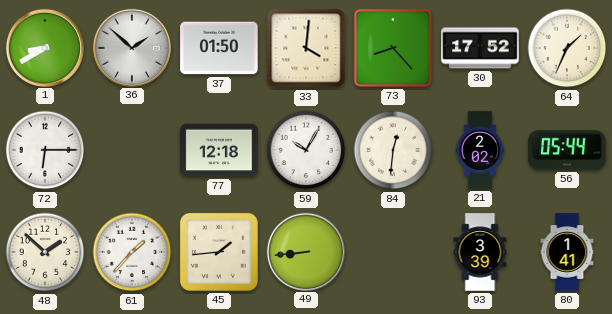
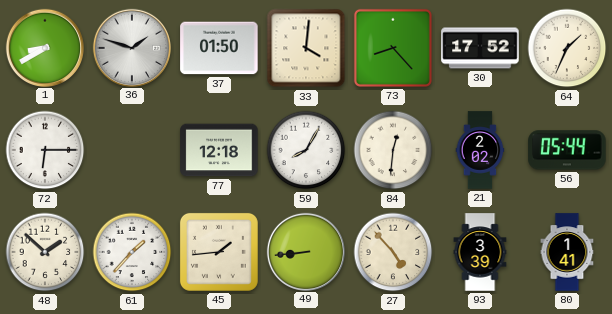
36: 1:52 -> 1:48
59: 10:05 -> 8:05
27: none -> 4:53
